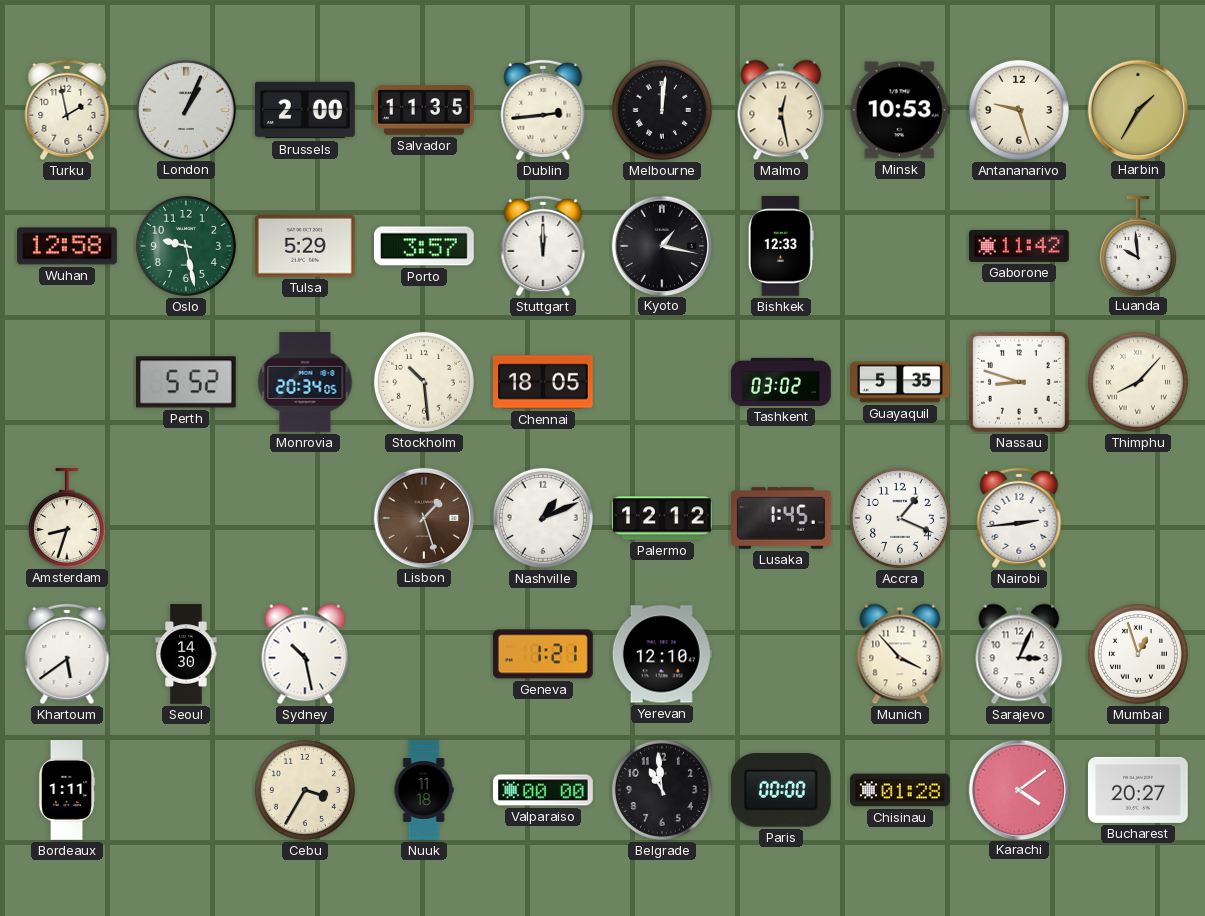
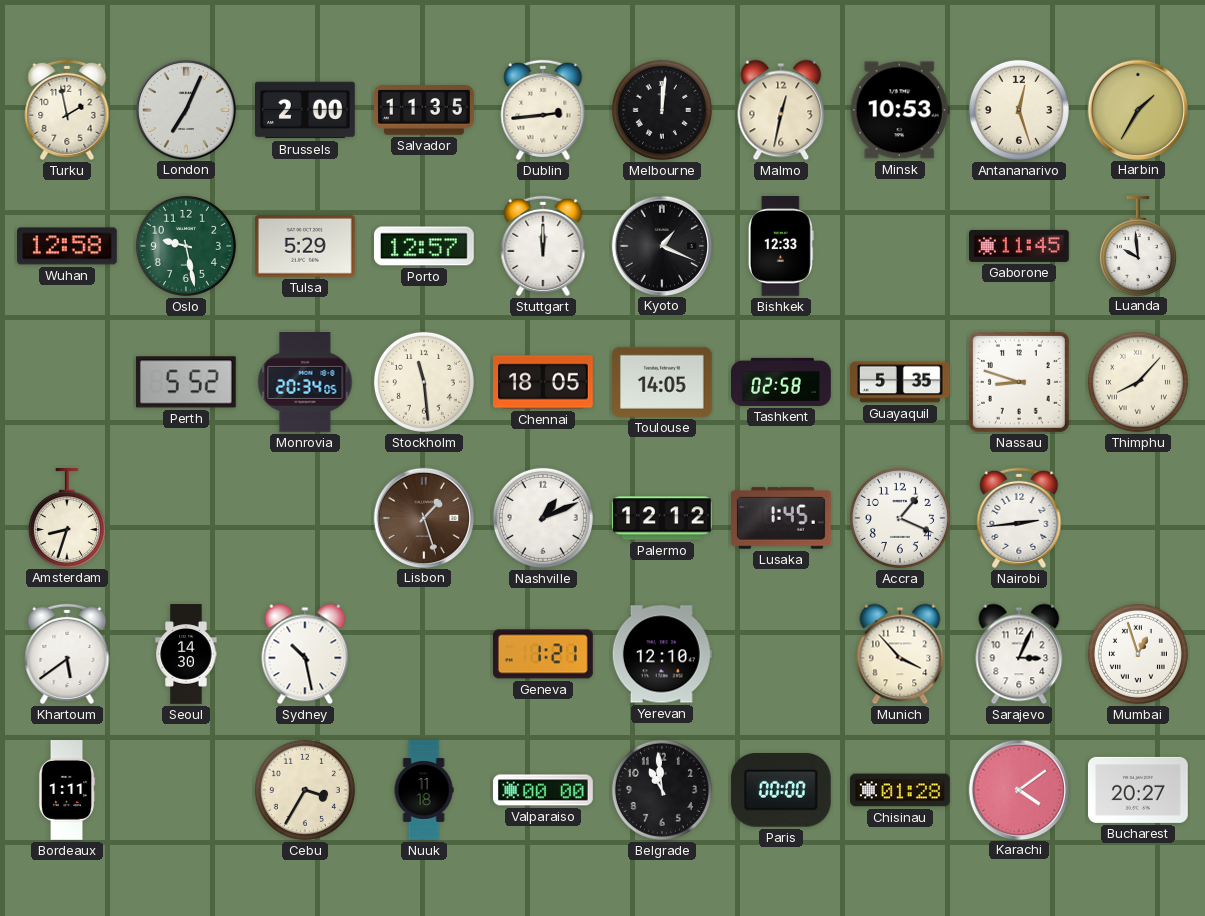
London: 1:04 -> 7:04
Malmo: 12:28 -> 12:32
Antananarivo: 9:27 -> 12:27
Porto: 3:57 -> 12:57
Kyoto: 1:17 -> 1:19
Gaborone: 11:42 -> 11:45
Stockholm: 10:29 -> 11:29
Toulouse: none -> 14:05
Tashkent: 03:02 -> 02:58
